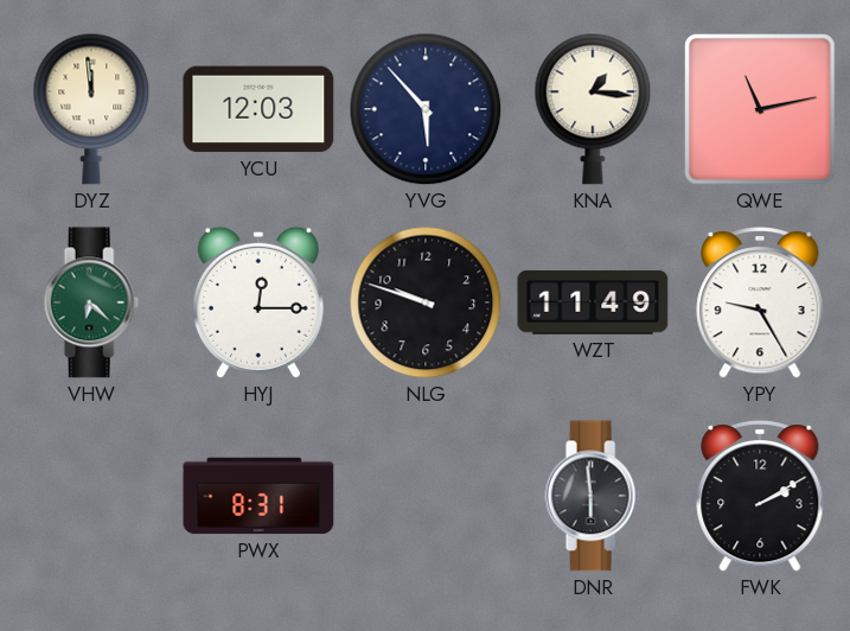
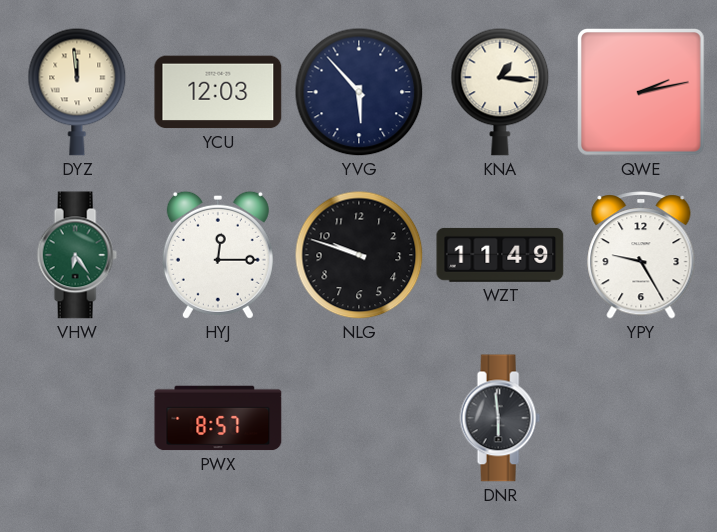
QWE: 11:13 -> 2:13
VHW: 6:22 -> 6:24
PWX: 8:31 -> 8:57
FWK: 2:10 -> none
